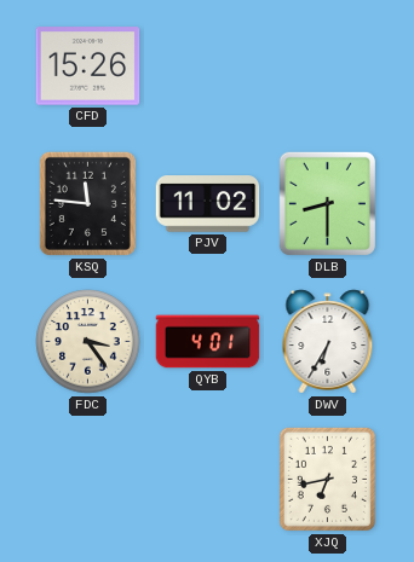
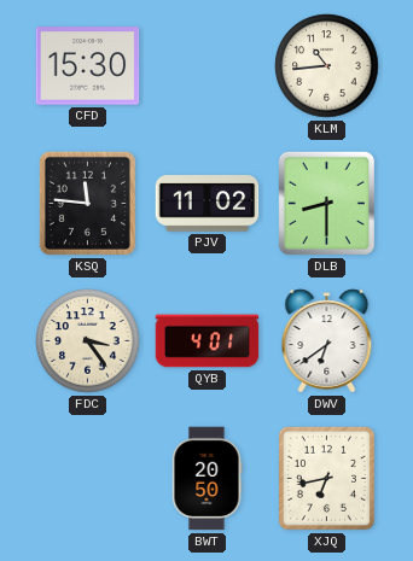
CFD: 15:26 -> 15:30
KLM: none -> 10:44
DWV: 6:35 -> 6:39
BWT: none -> 20:50
